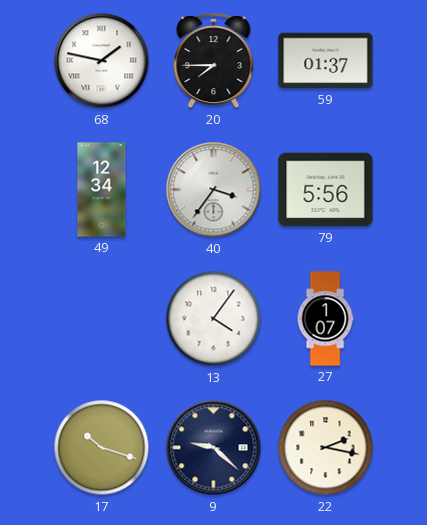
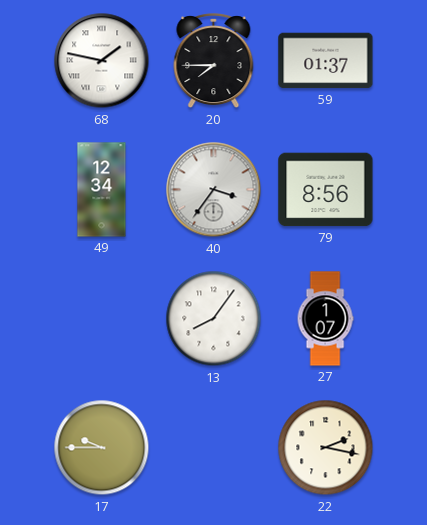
79: 5:56 -> 8:56
13: 4:06 -> 8:06
17: 10:18 -> 9:45
9: 9:22 -> none
